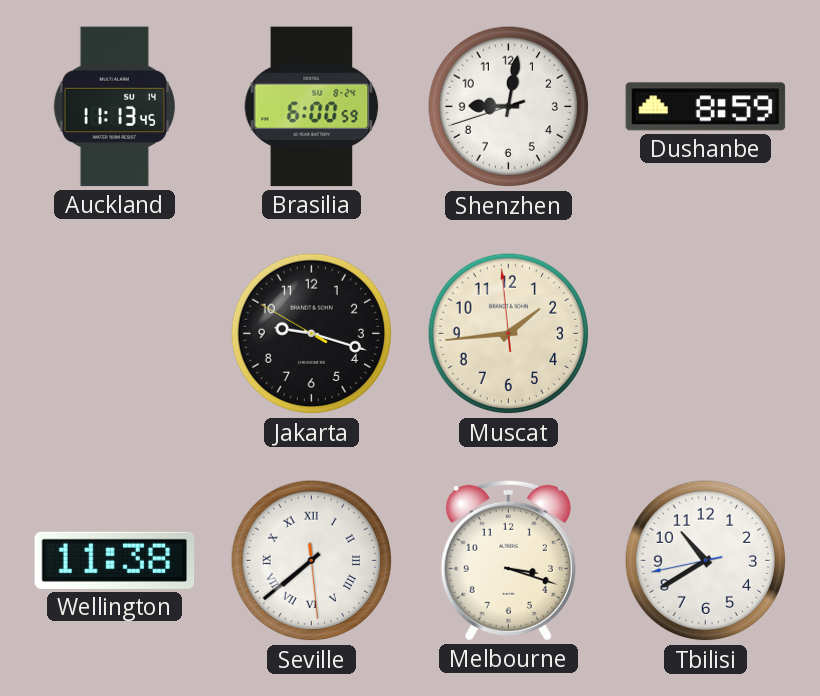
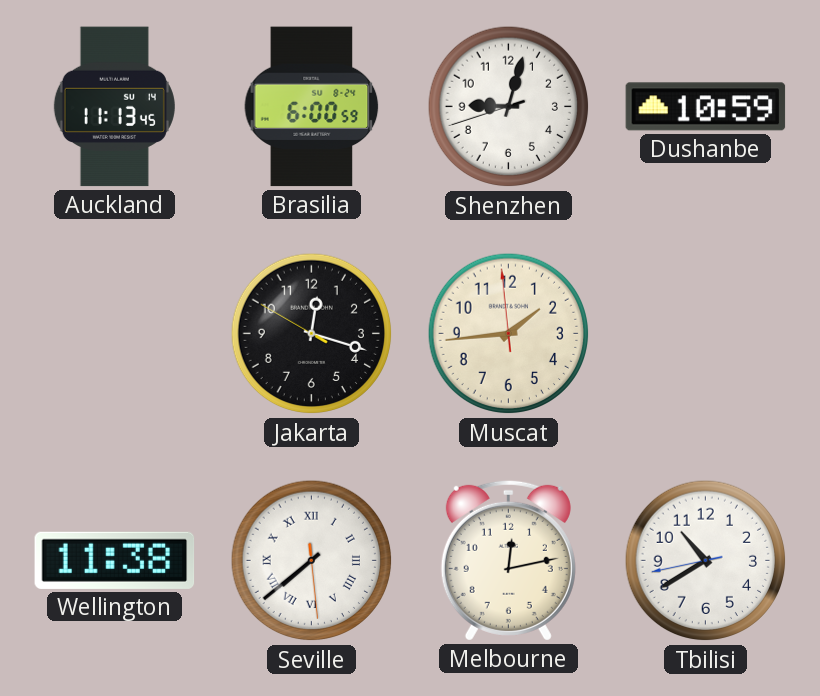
Shenzhen: 9:01 -> 9:02
Dushanbe: 8:59 -> 10:59
Jakarta: 9:17 -> 12:17
Melbourne: 3:18 -> 12:13
